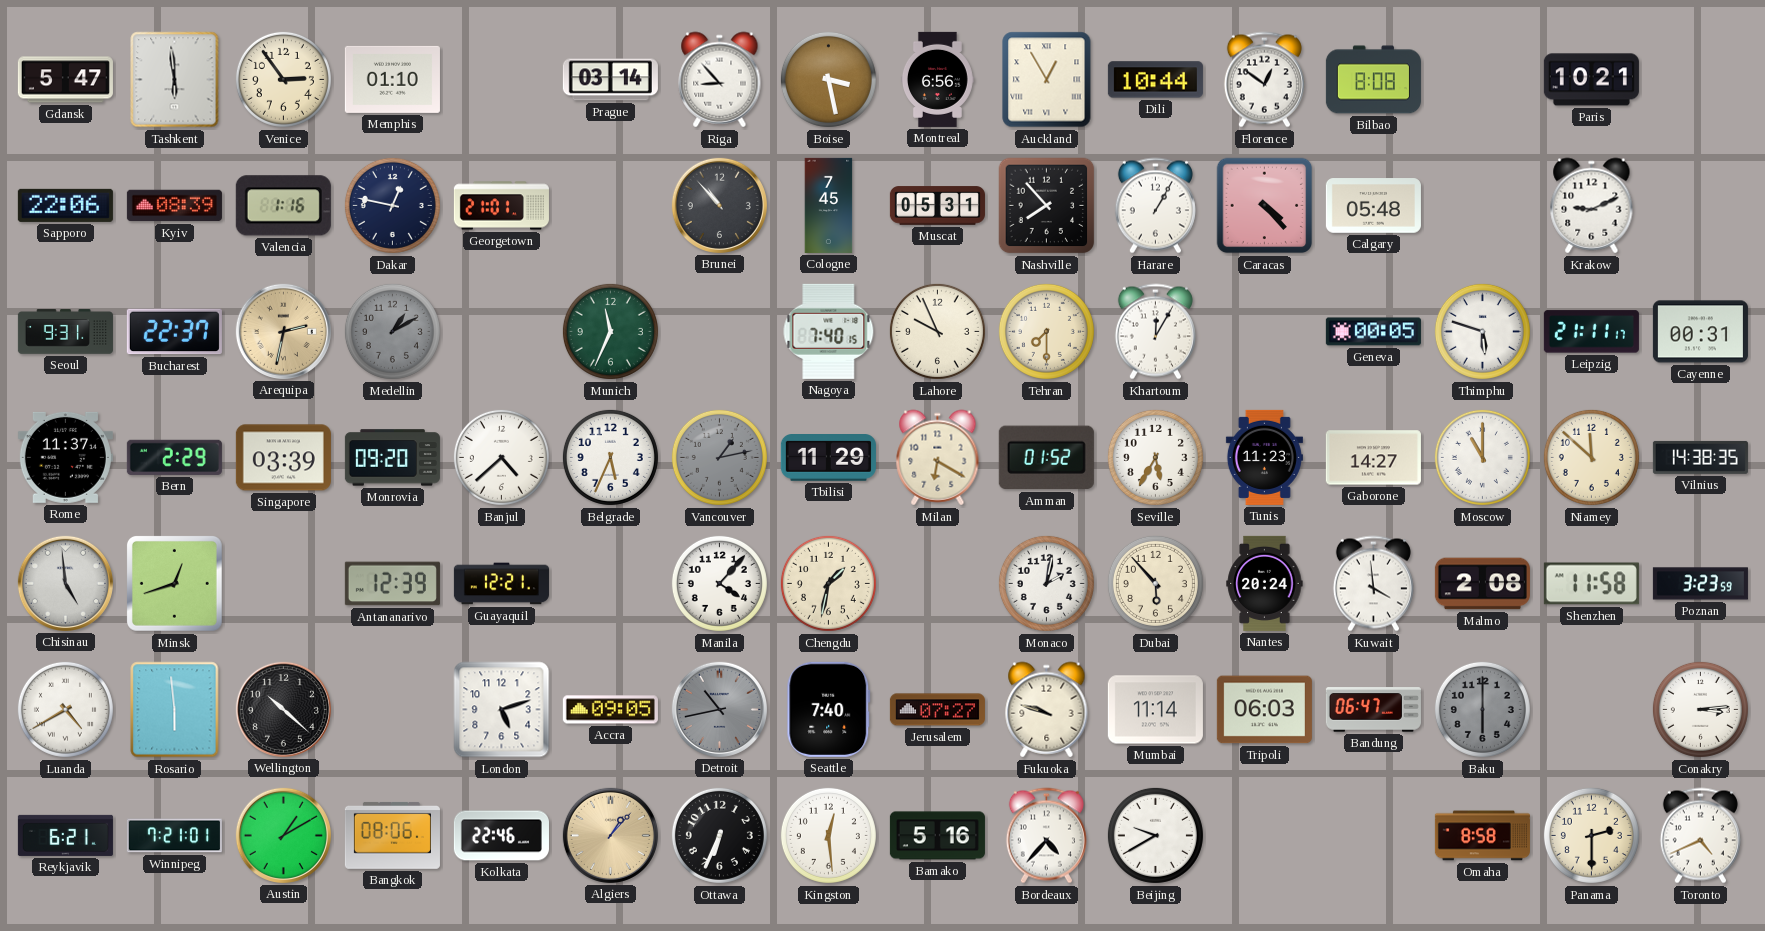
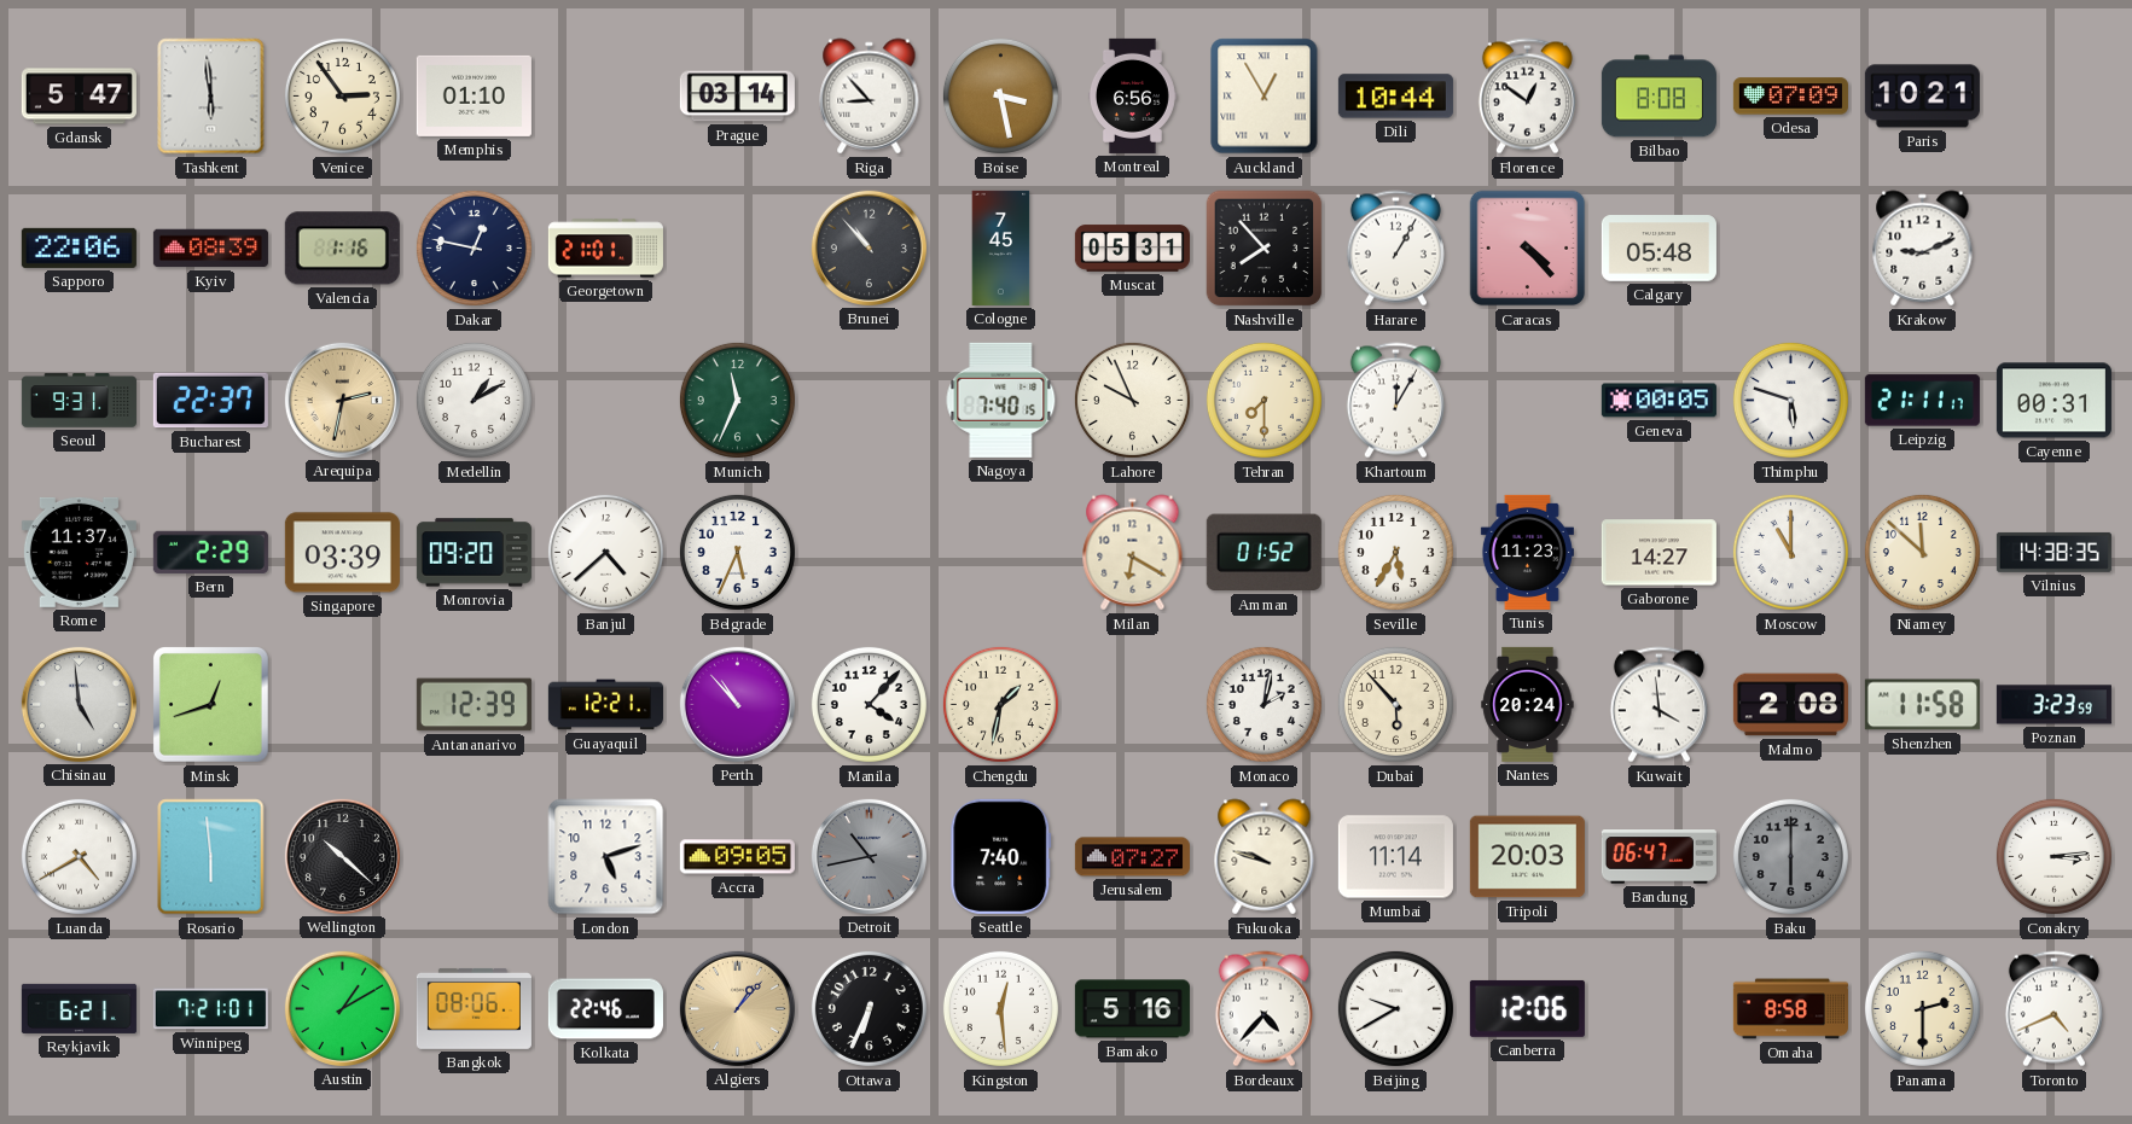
Odesa: none -> 07:09
Medellin dial: grey -> white
Vancouver: 1:13 -> none
Tbilisi: 11:29 -> none
Perth: none -> 10:53
Tripoli: 06:03 -> 20:03
Canberra: none -> 12:06
